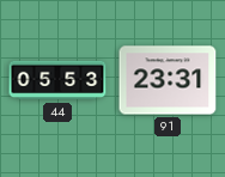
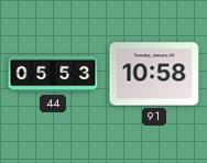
91: 23:31 -> 10:58
